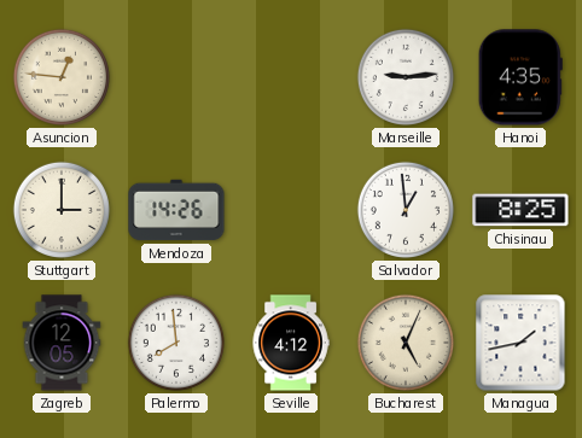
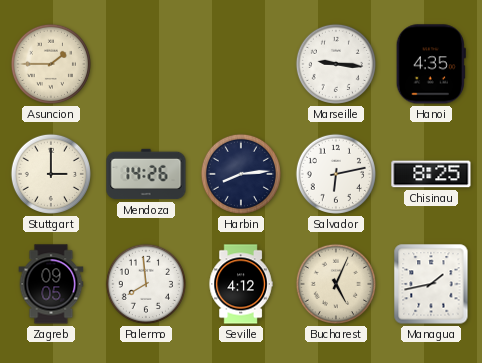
Asuncion: 12:46 -> 1:45
Marseille: 9:14 -> 9:16
Harbin: none -> 8:14
Salvador: 12:59 -> 6:13
Zagreb: 12:05 -> 09:05
